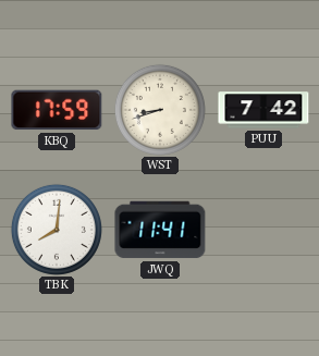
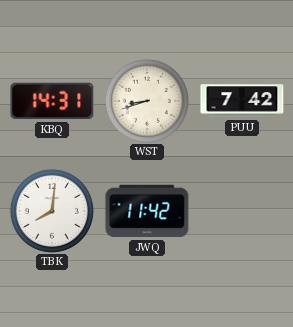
KBQ: 17:59 -> 14:31
JWQ: 11:41 -> 11:42
